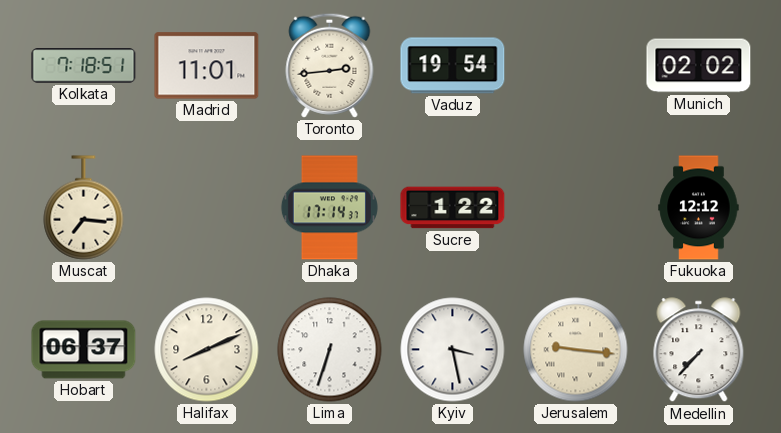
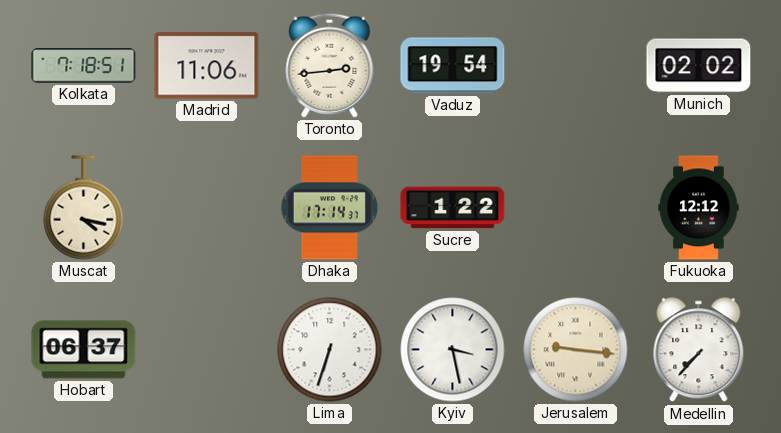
Madrid: 11:01 -> 11:06
Muscat: 7:16 -> 4:17
Halifax: 8:11 -> none
